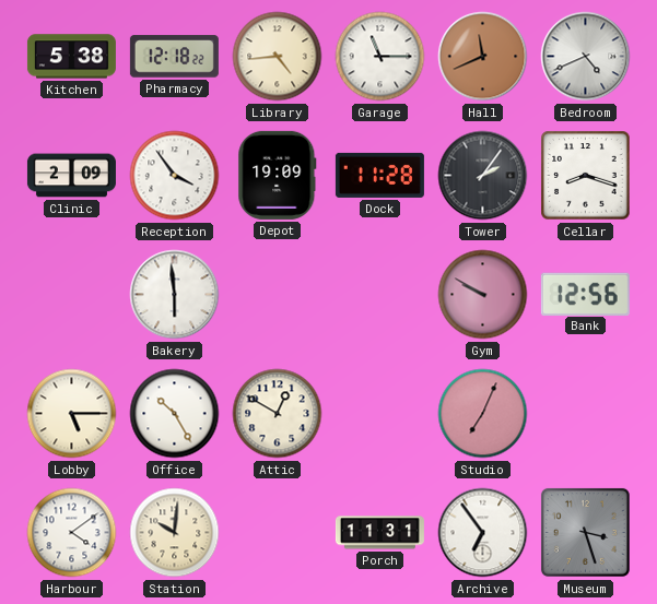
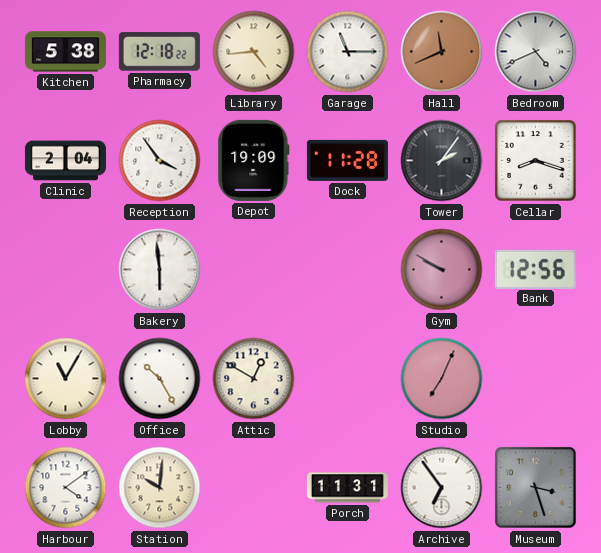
Clinic: 2:09 -> 2:04
Lobby: 5:15 -> 11:05
